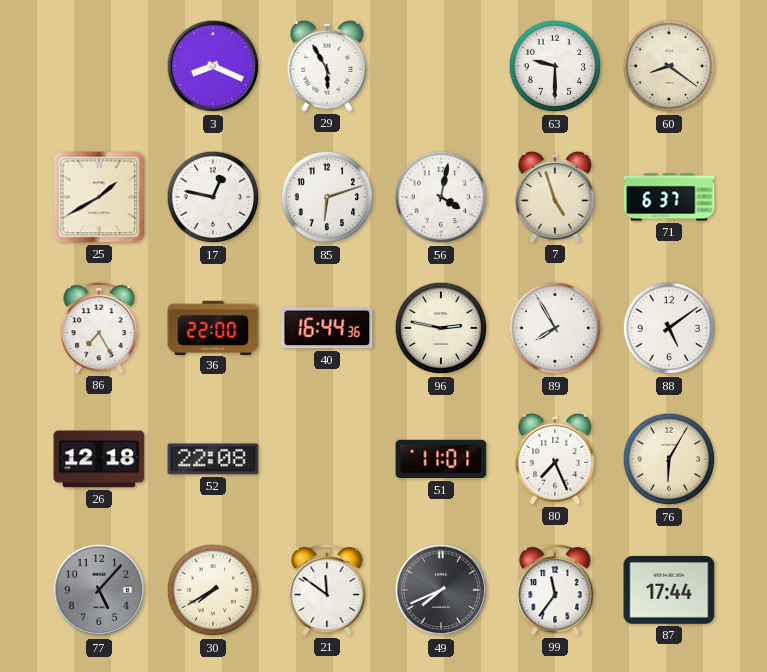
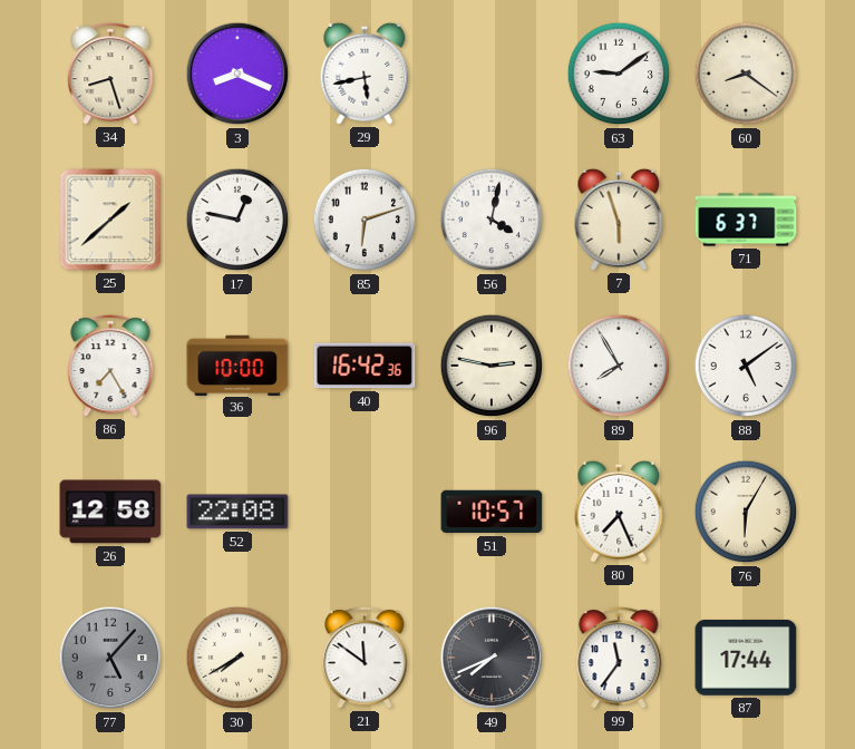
34: none -> 8:27
29: 5:55 -> 5:43
63: 9:30 -> 9:09
25: 1:40 -> 1:38
7: 4:57 -> 5:57
36: 22:00 -> 10:00
40: 16:44 -> 16:42
26: 12:18 -> 12:58
51: 11:01 -> 10:57
